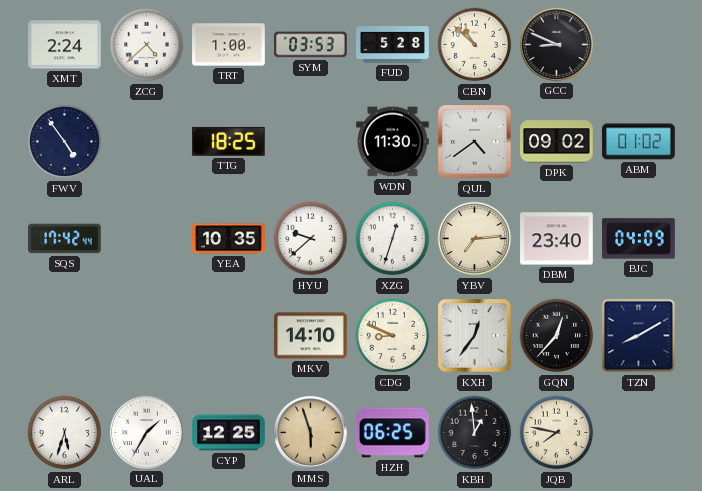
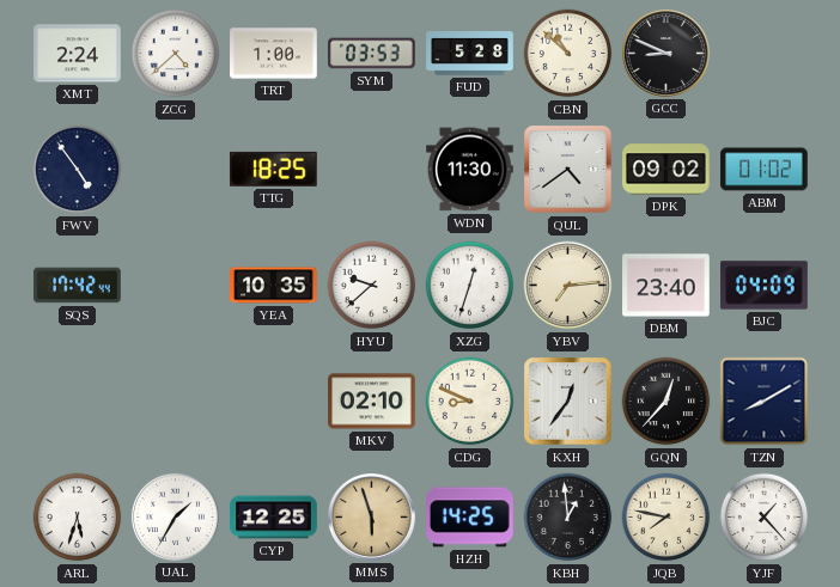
MKV: 14:10 -> 02:10
HZH: 06:25 -> 14:25
YJF: none -> 1:23
